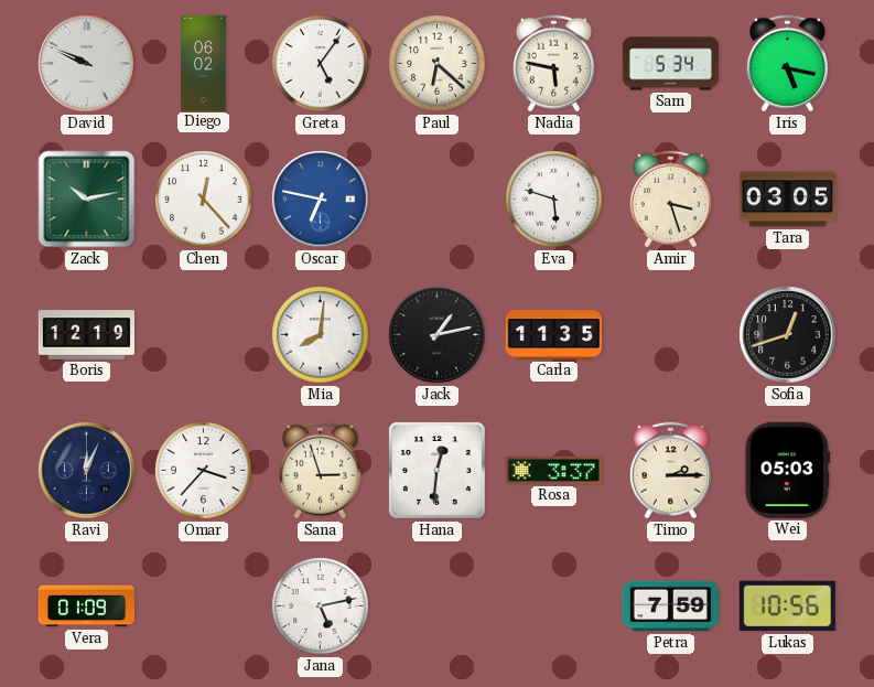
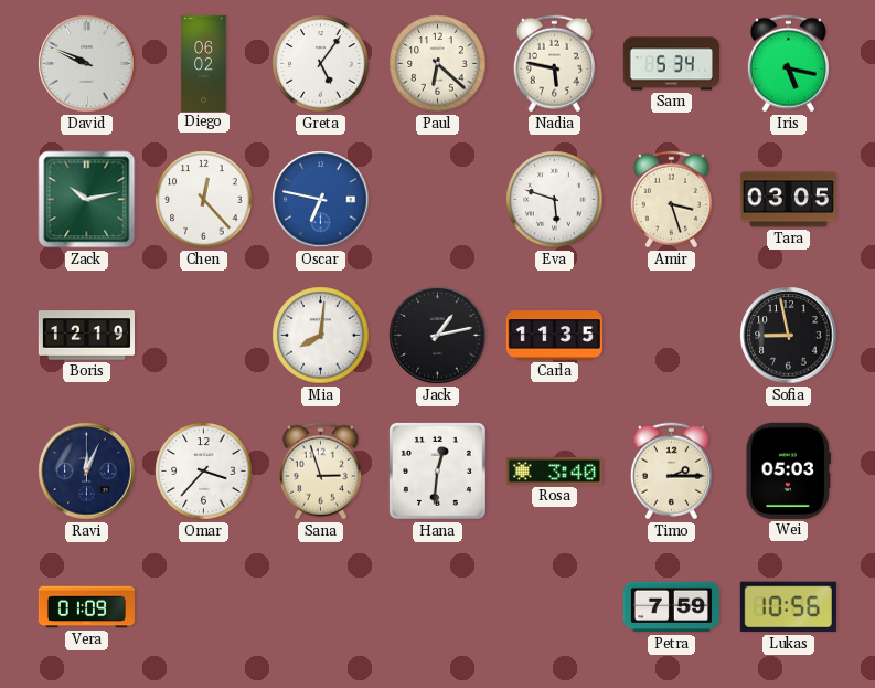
Sofia: 12:42 -> 8:58
Rosa: 3:37 -> 3:40
Jana: 5:13 -> none
